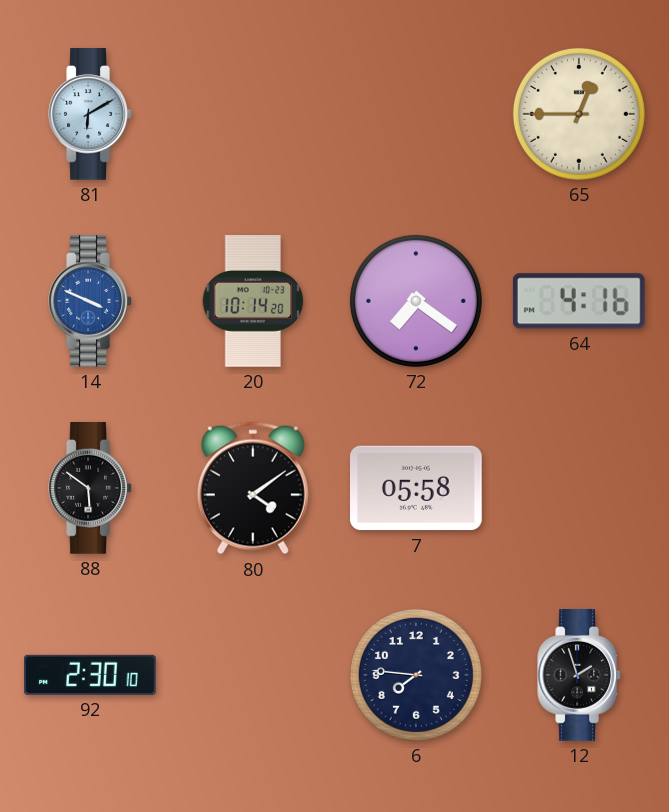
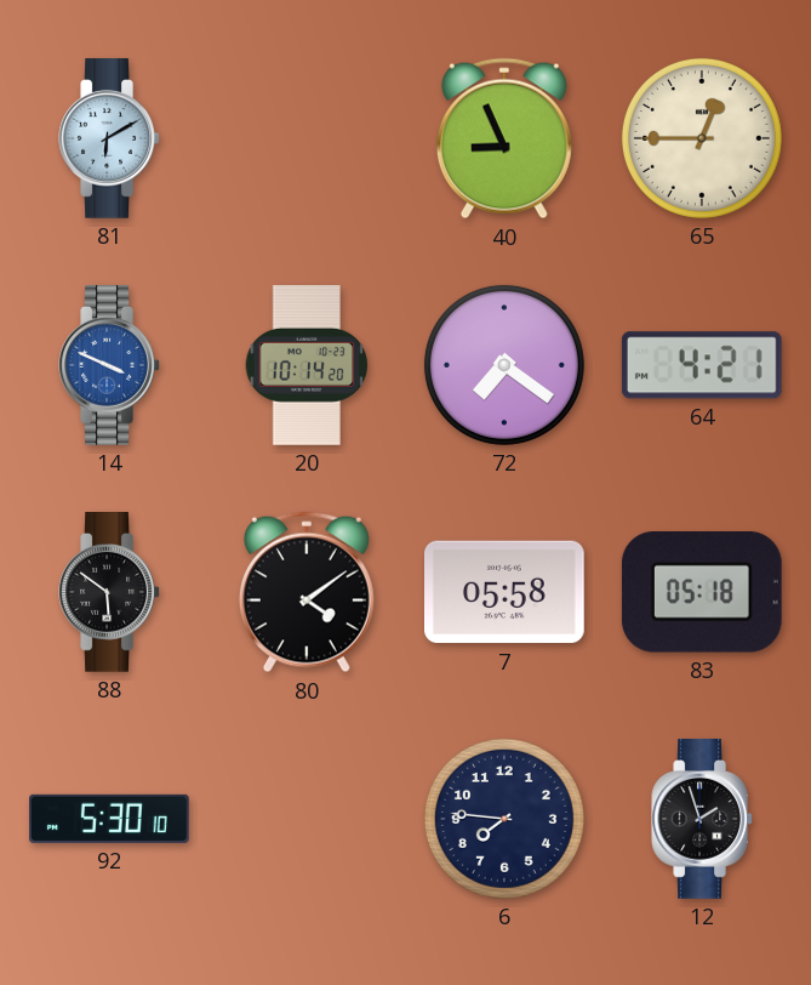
40: none -> 8:56
64: 4:16 -> 4:21
83: none -> 05:18
92: 2:30 -> 5:30
